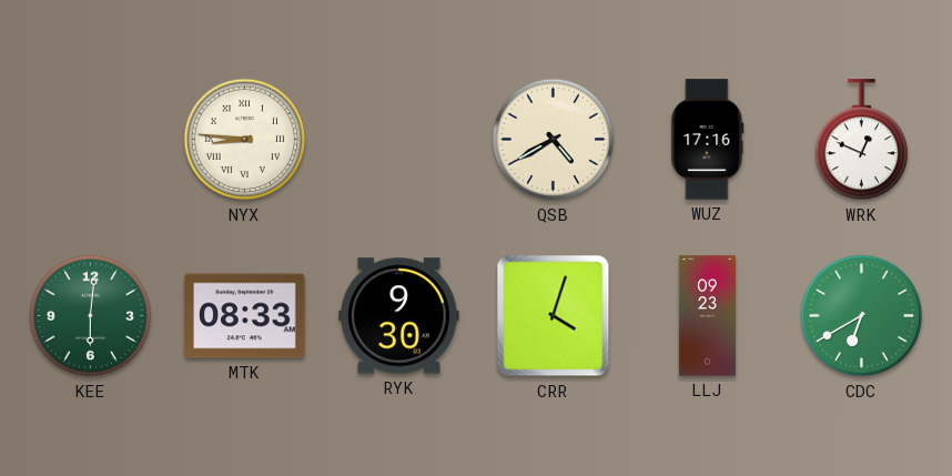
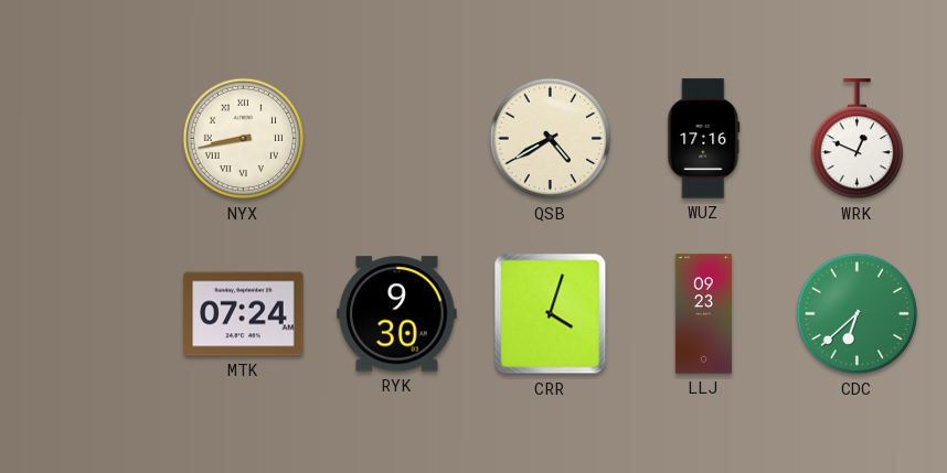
NYX: 8:46 -> 8:43
KEE: 6:01 -> none
MTK: 08:33 -> 07:24
CDC: 6:40 -> 6:38
